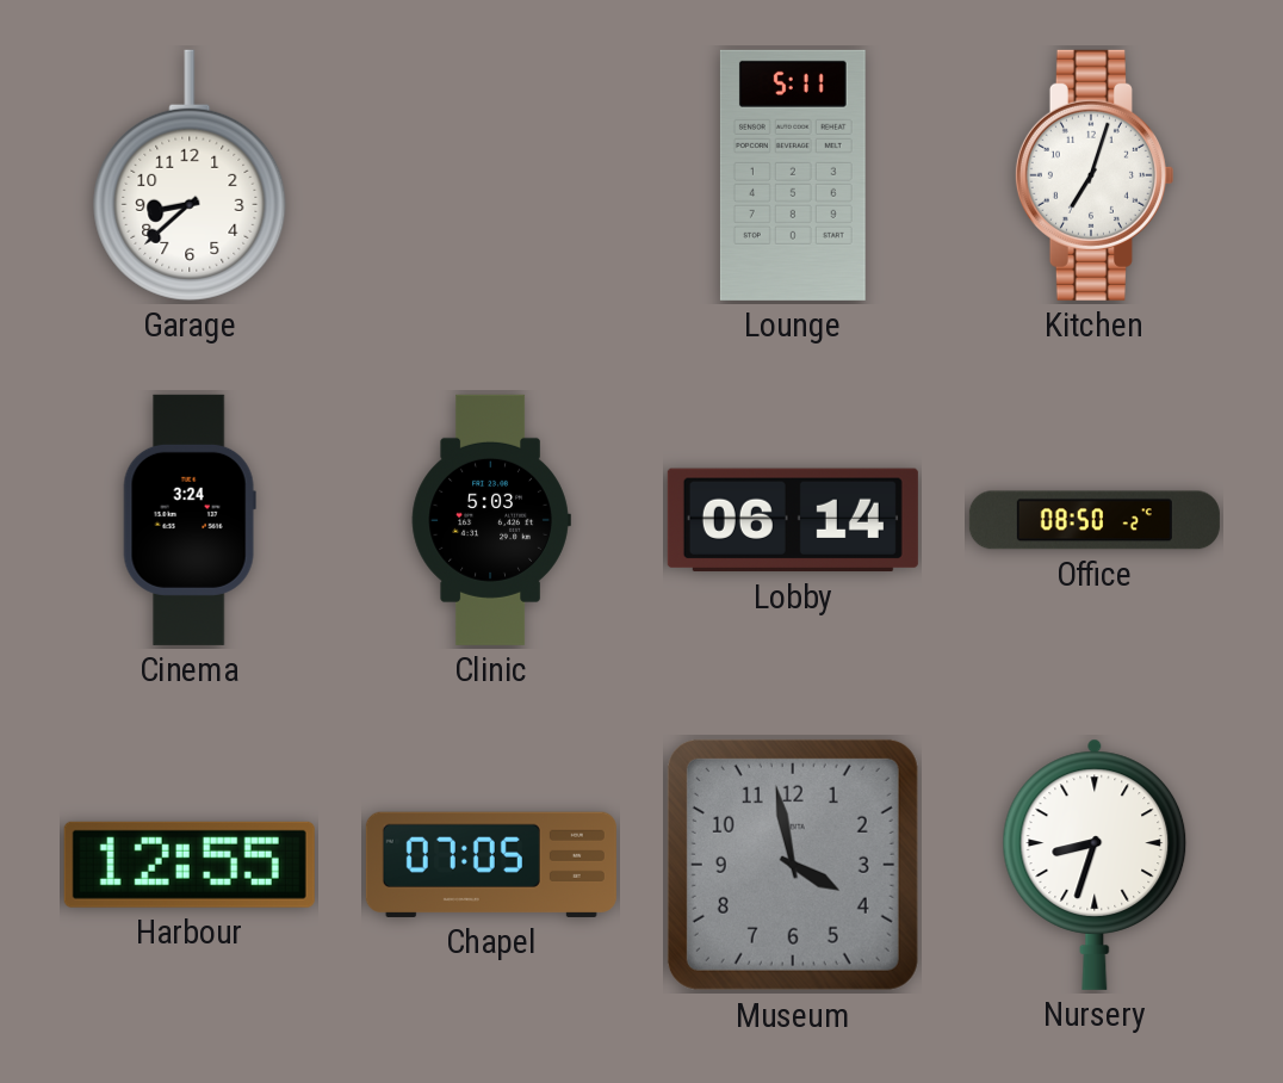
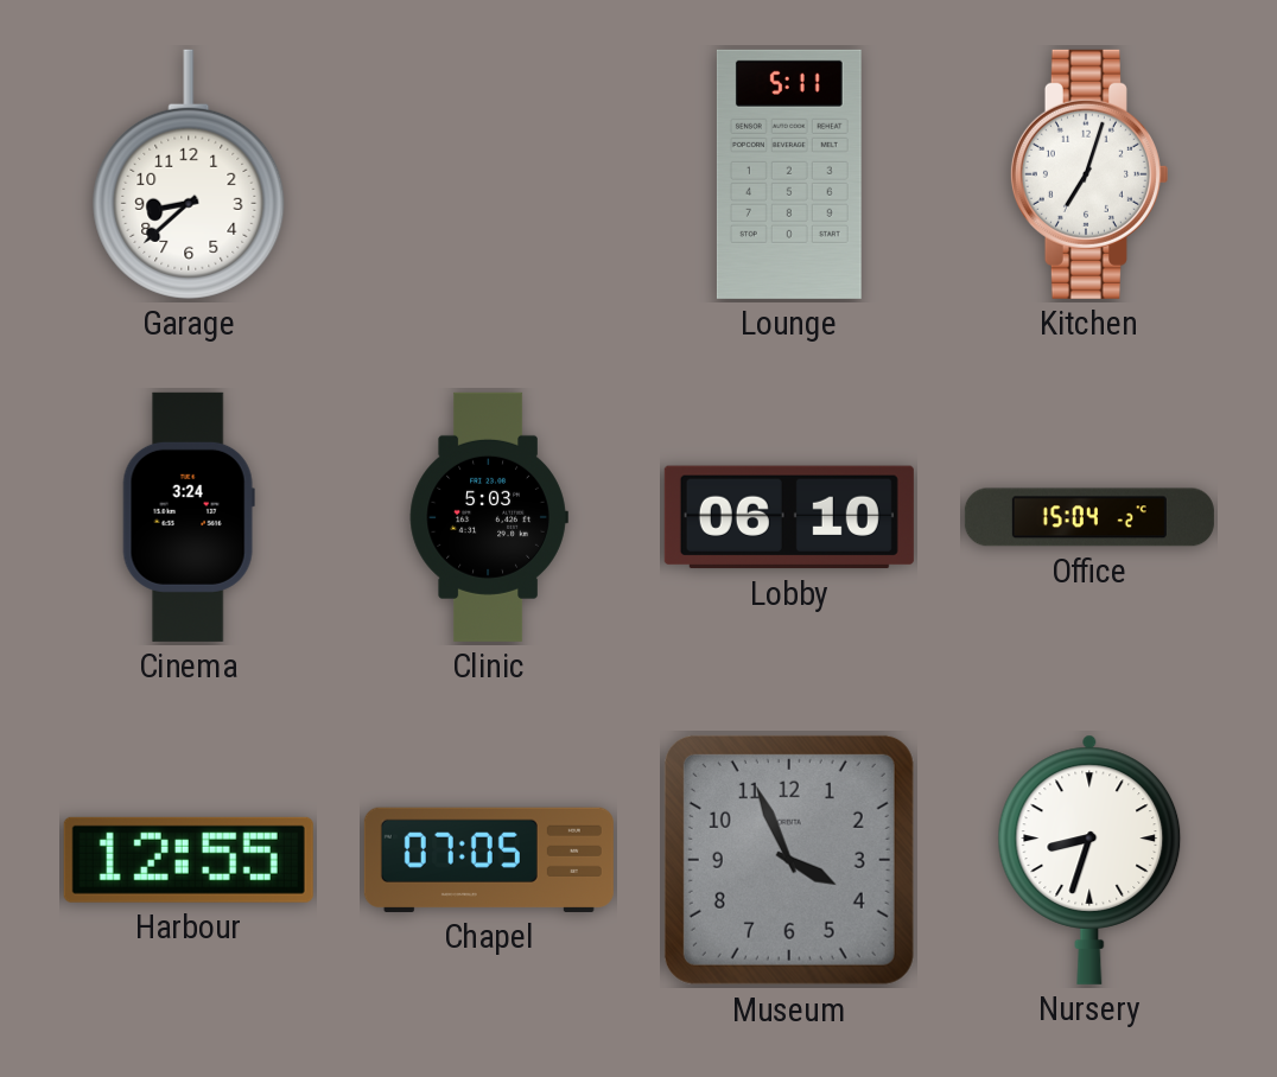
Lobby: 06:14 -> 06:10
Office: 08:50 -> 15:04
Museum: 3:58 -> 3:56
